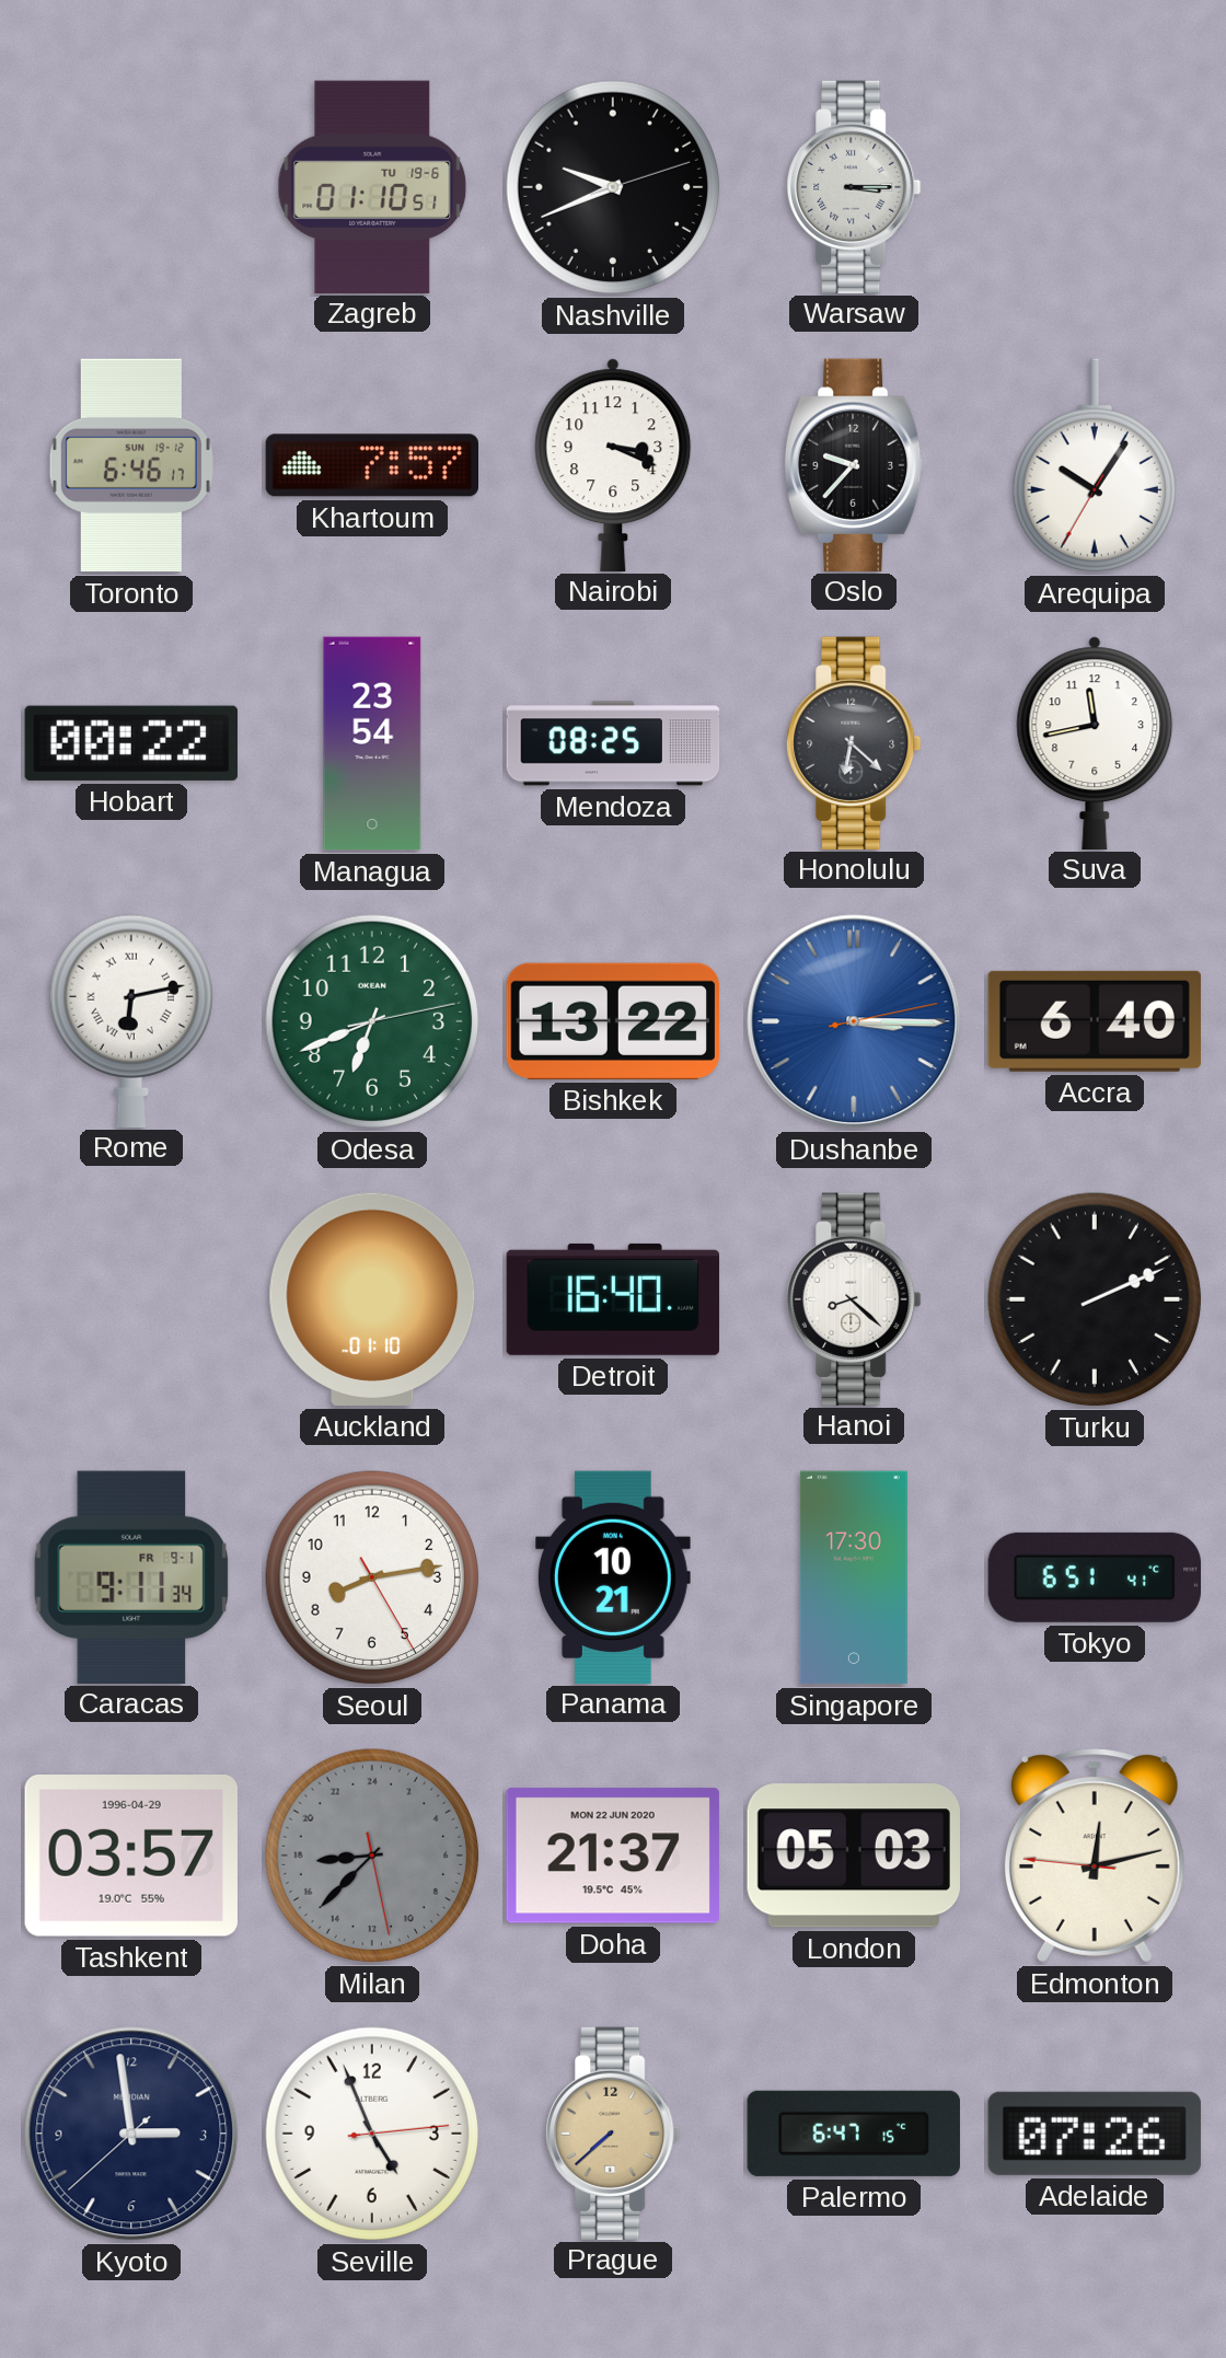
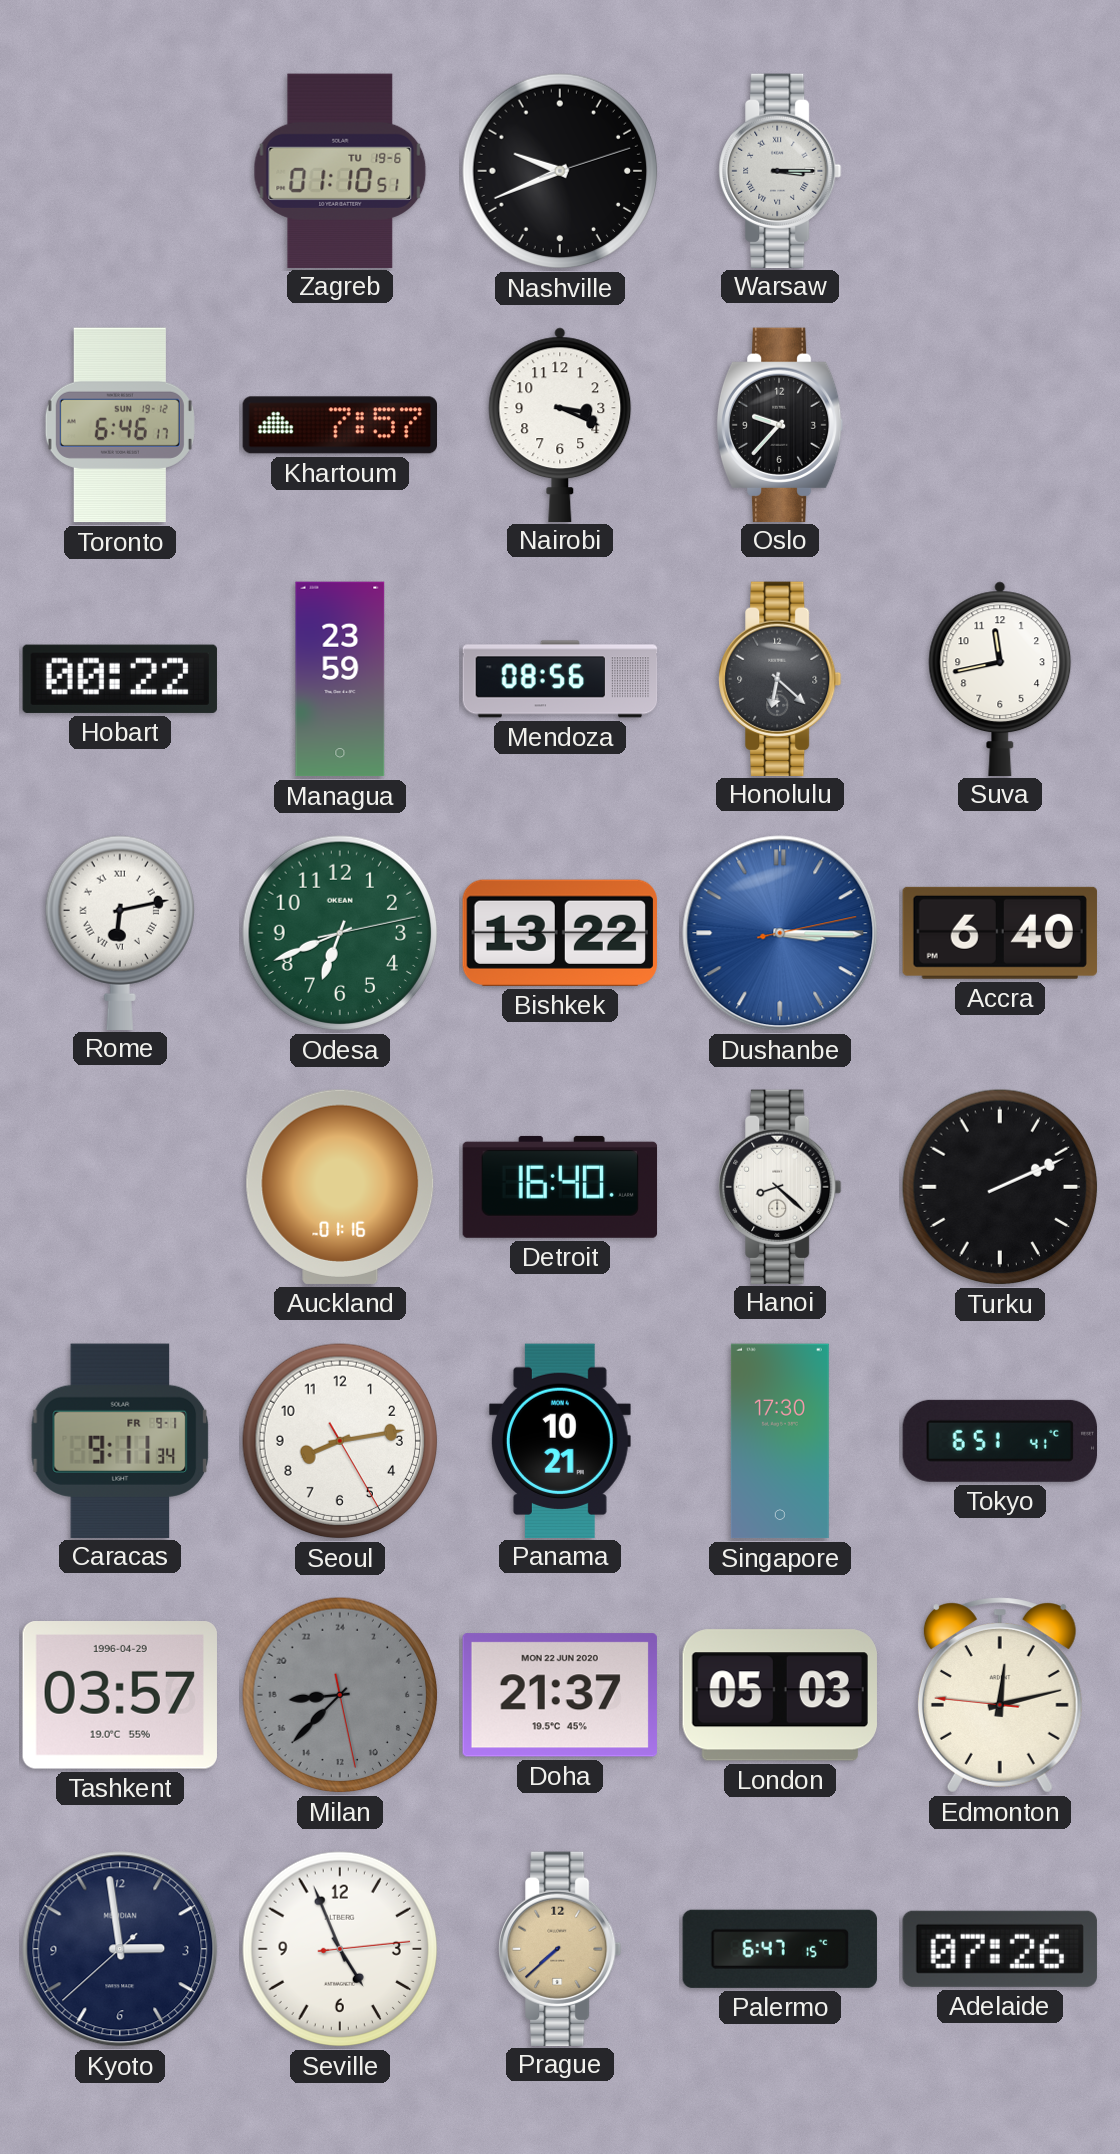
Arequipa: 10:05 -> none
Managua: 23:54 -> 23:59
Mendoza: 08:25 -> 08:56
Auckland: 01:10 -> 01:16
